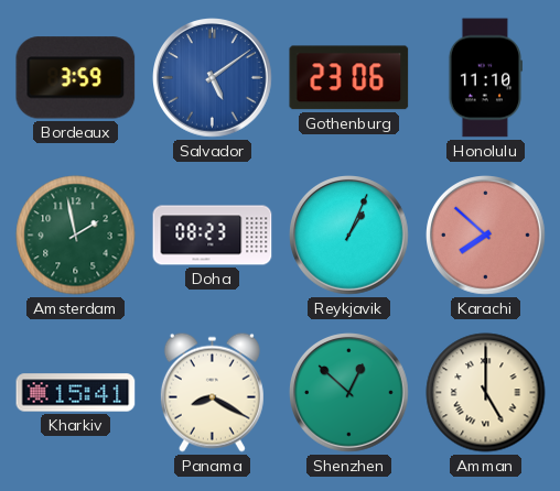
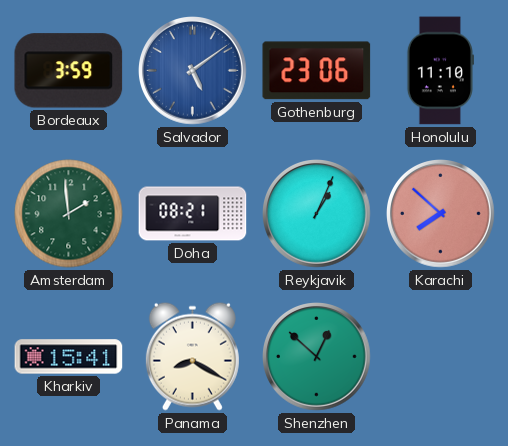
Amsterdam: 1:58 -> 1:59
Doha: 08:23 -> 08:21
Amman: 5:00 -> none
